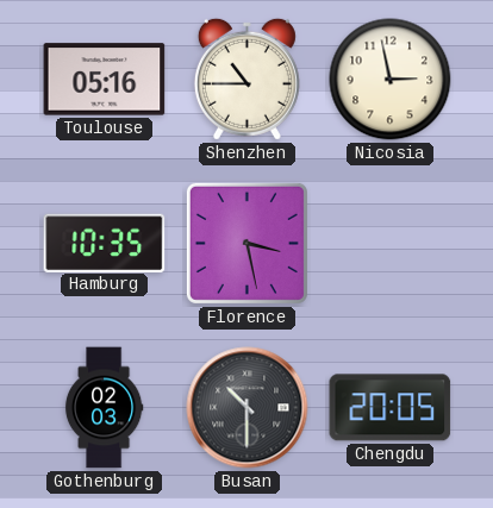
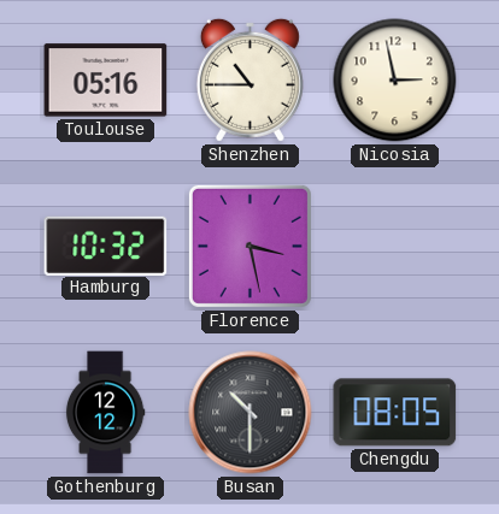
Hamburg: 10:35 -> 10:32
Gothenburg: 02:03 -> 12:12
Chengdu: 20:05 -> 08:05
